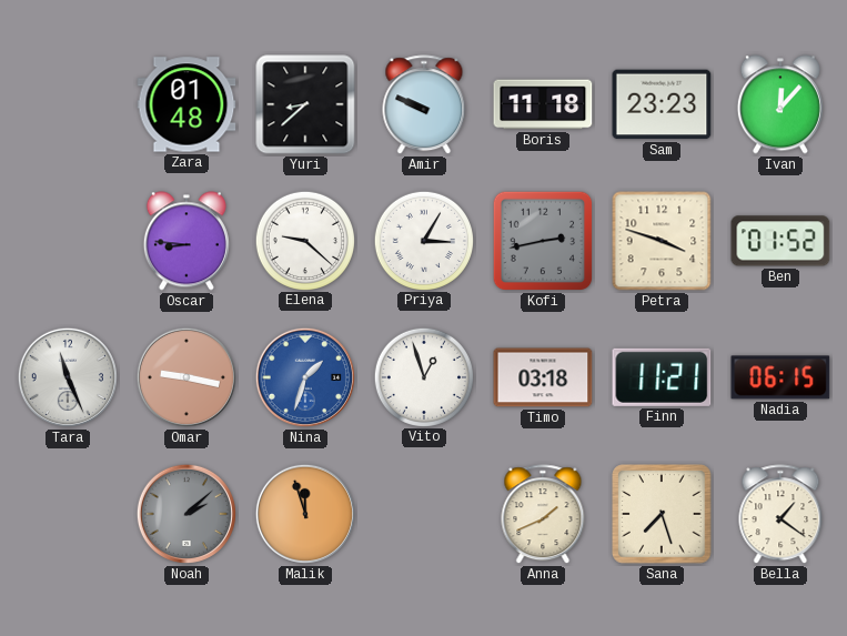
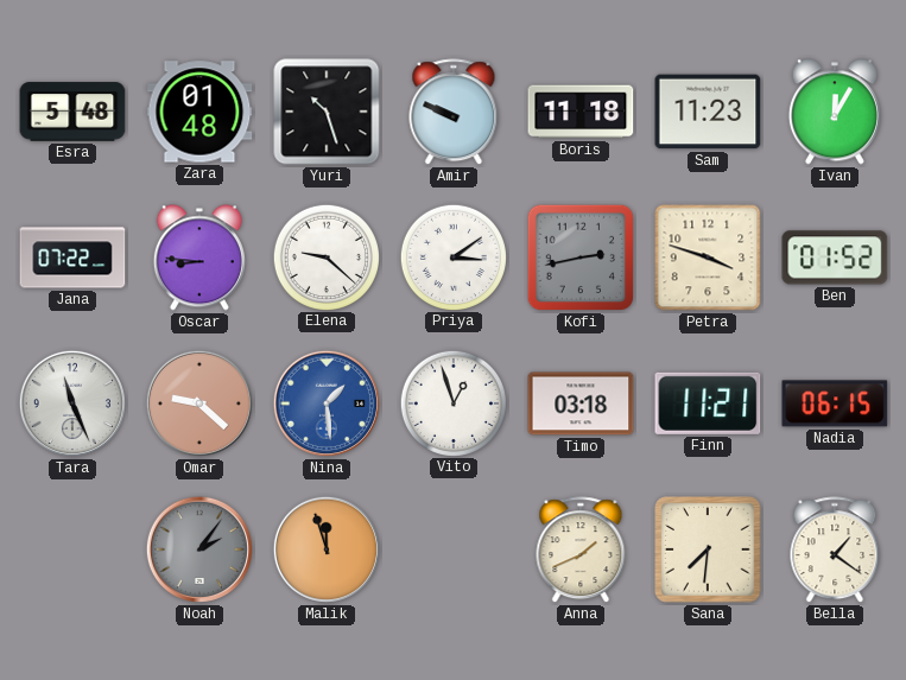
Esra: none -> 5:48
Yuri: 8:38 -> 10:27
Sam: 23:23 -> 11:23
Ivan: 12:07 -> 12:05
Jana: none -> 07:22
Priya: 3:05 -> 3:09
Omar: 9:17 -> 9:22
Nina: 1:33 -> 1:29
Noah: 2:08 -> 2:06
Sana: 7:27 -> 7:31
